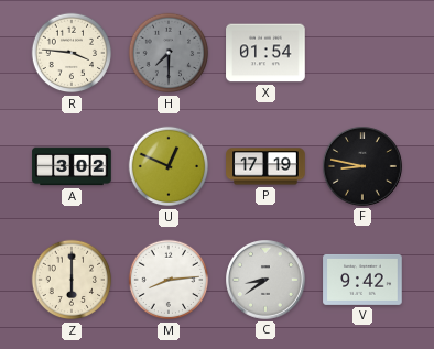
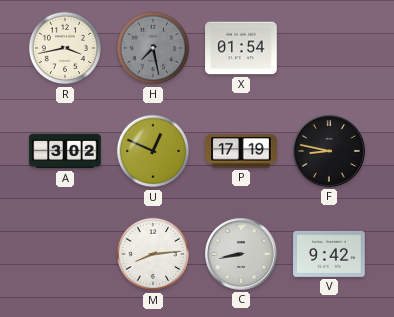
R: 3:46 -> 3:43
H: 7:30 -> 7:28
Z: 6:00 -> none
C: 8:39 -> 8:43
